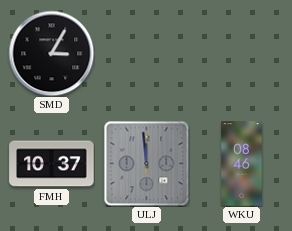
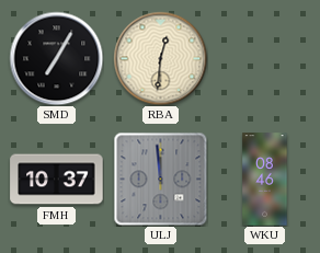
SMD: 3:05 -> 7:05
RBA: none -> 12:31
